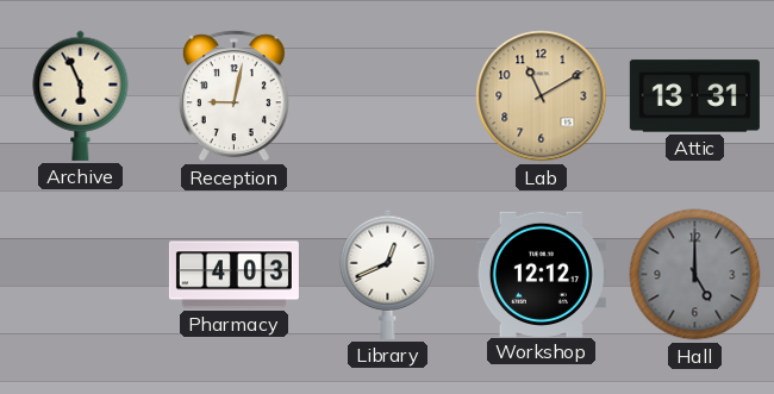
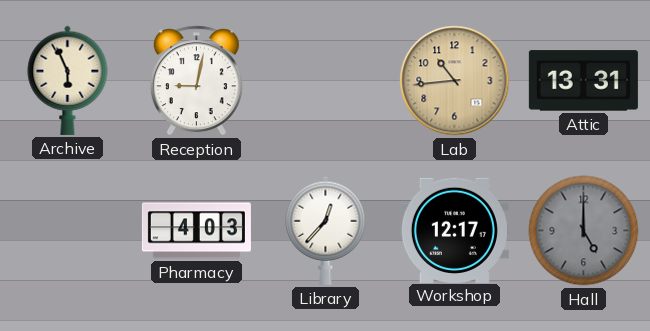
Lab: 11:10 -> 10:44
Library: 12:41 -> 12:37
Workshop: 12:12 -> 12:17
